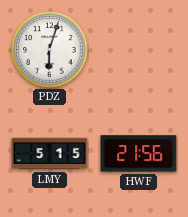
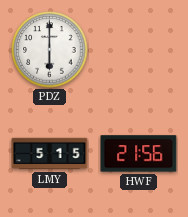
PDZ: 6:03 -> 6:00
